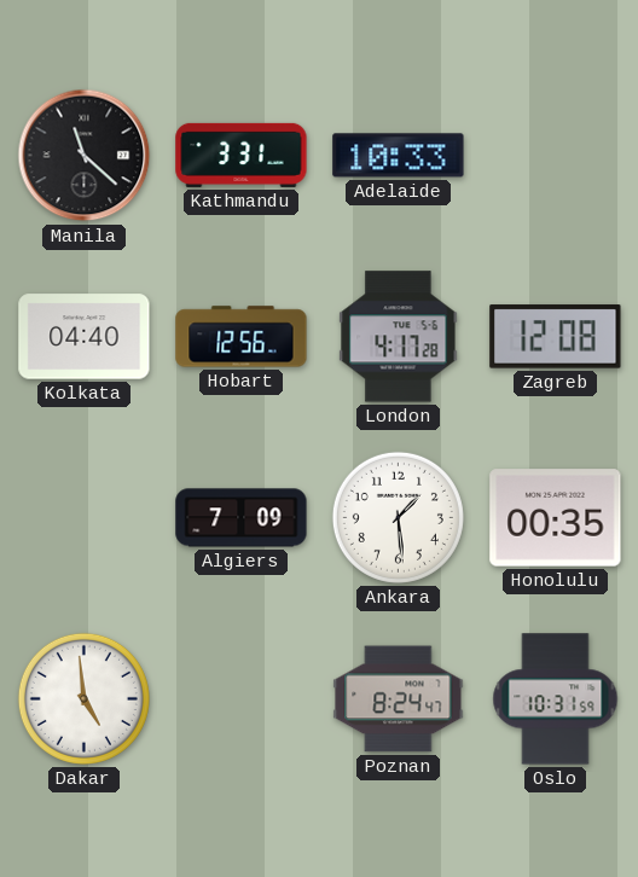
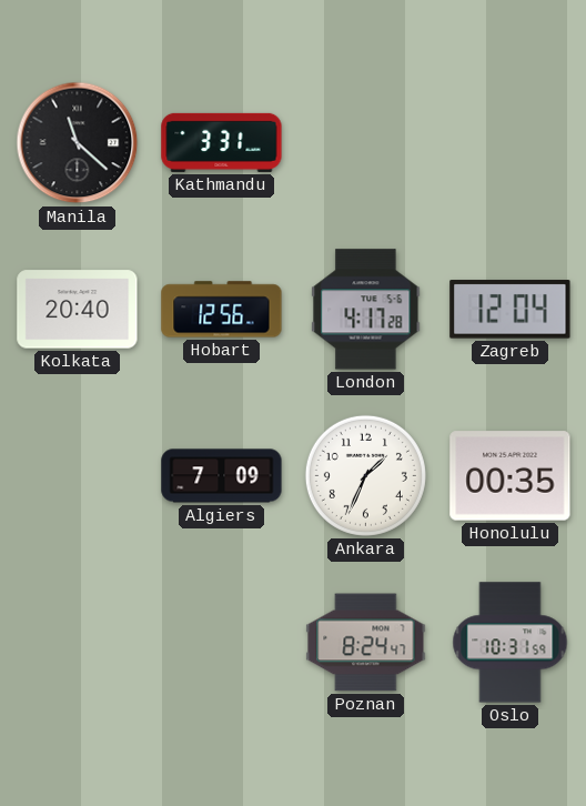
Adelaide: 10:33 -> none
Kolkata: 04:40 -> 20:40
Zagreb: 12:08 -> 12:04
Ankara: 1:29 -> 1:34
Dakar: 4:59 -> none
